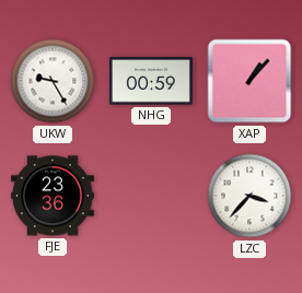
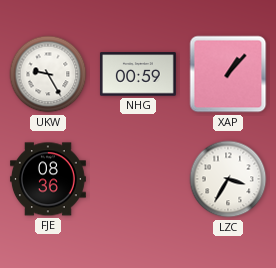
FJE: 23:36 -> 08:36
LZC: 3:37 -> 3:35
